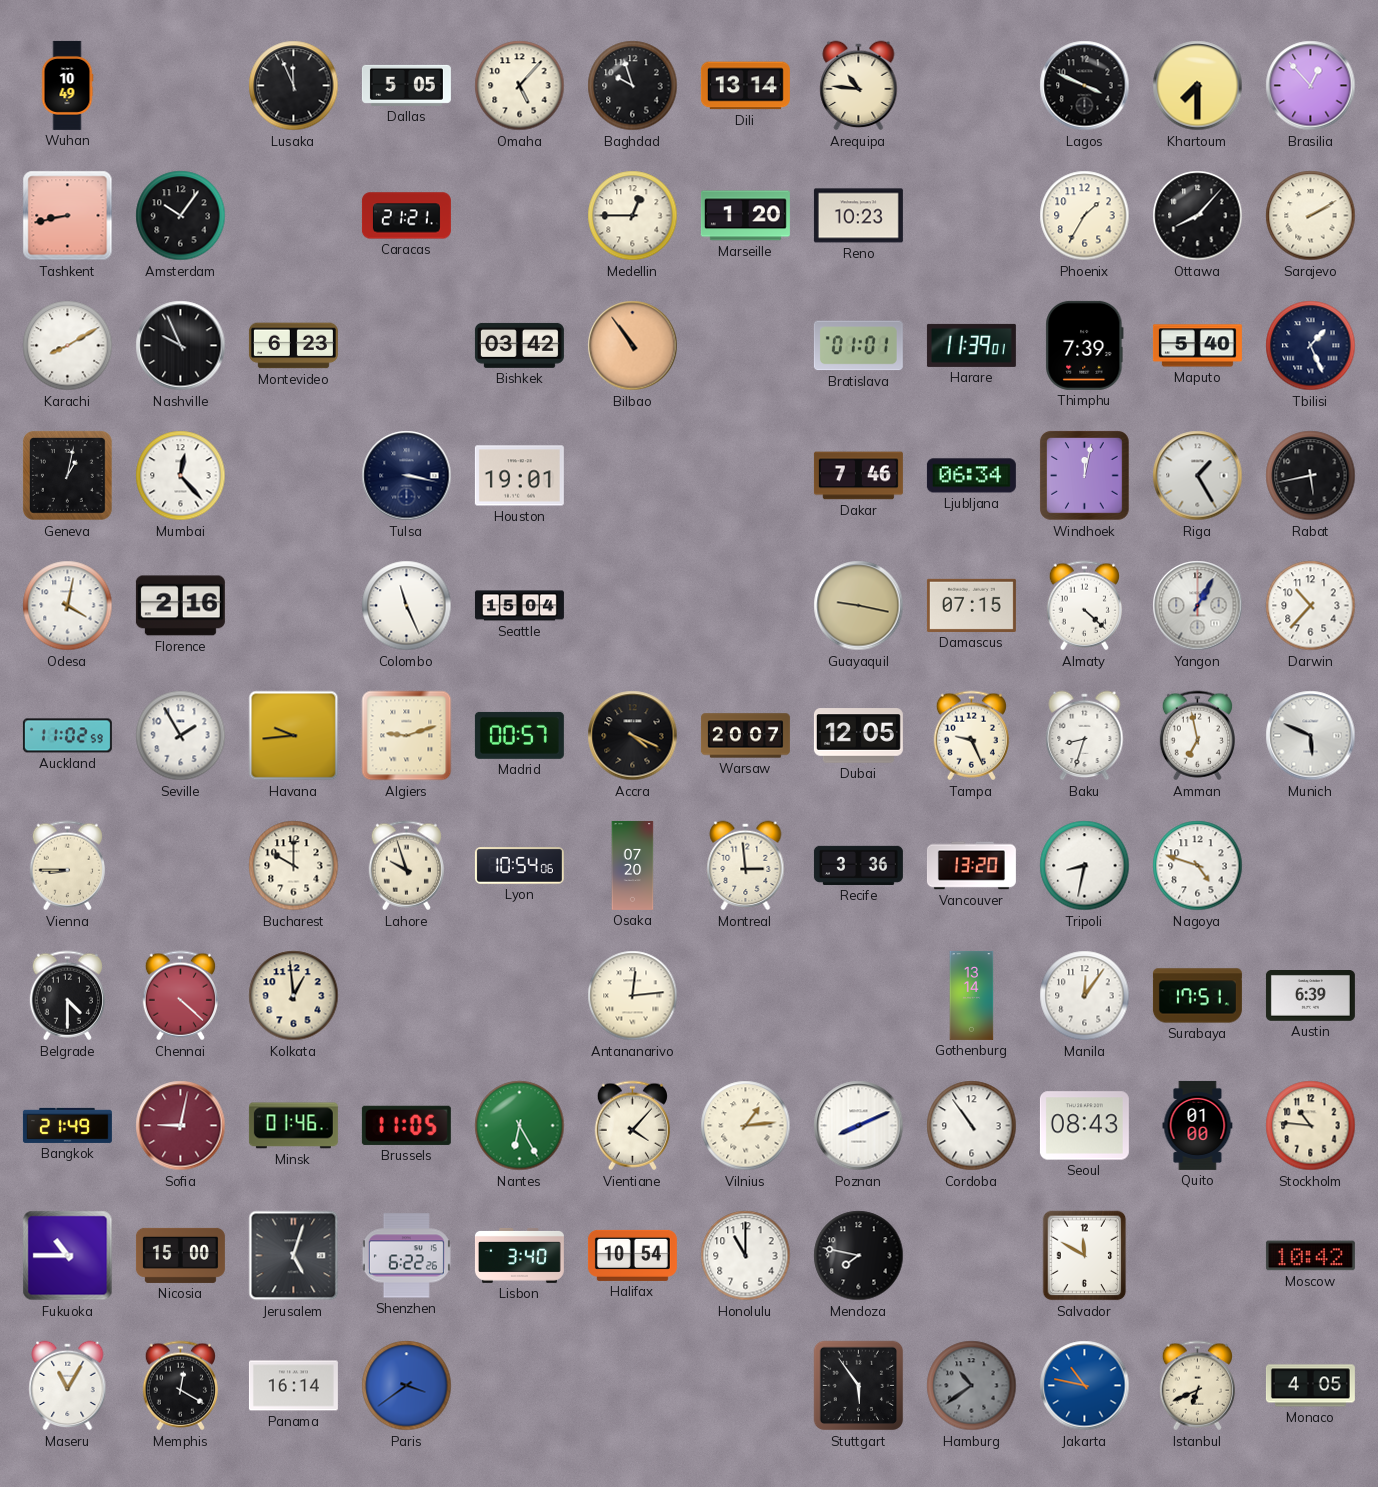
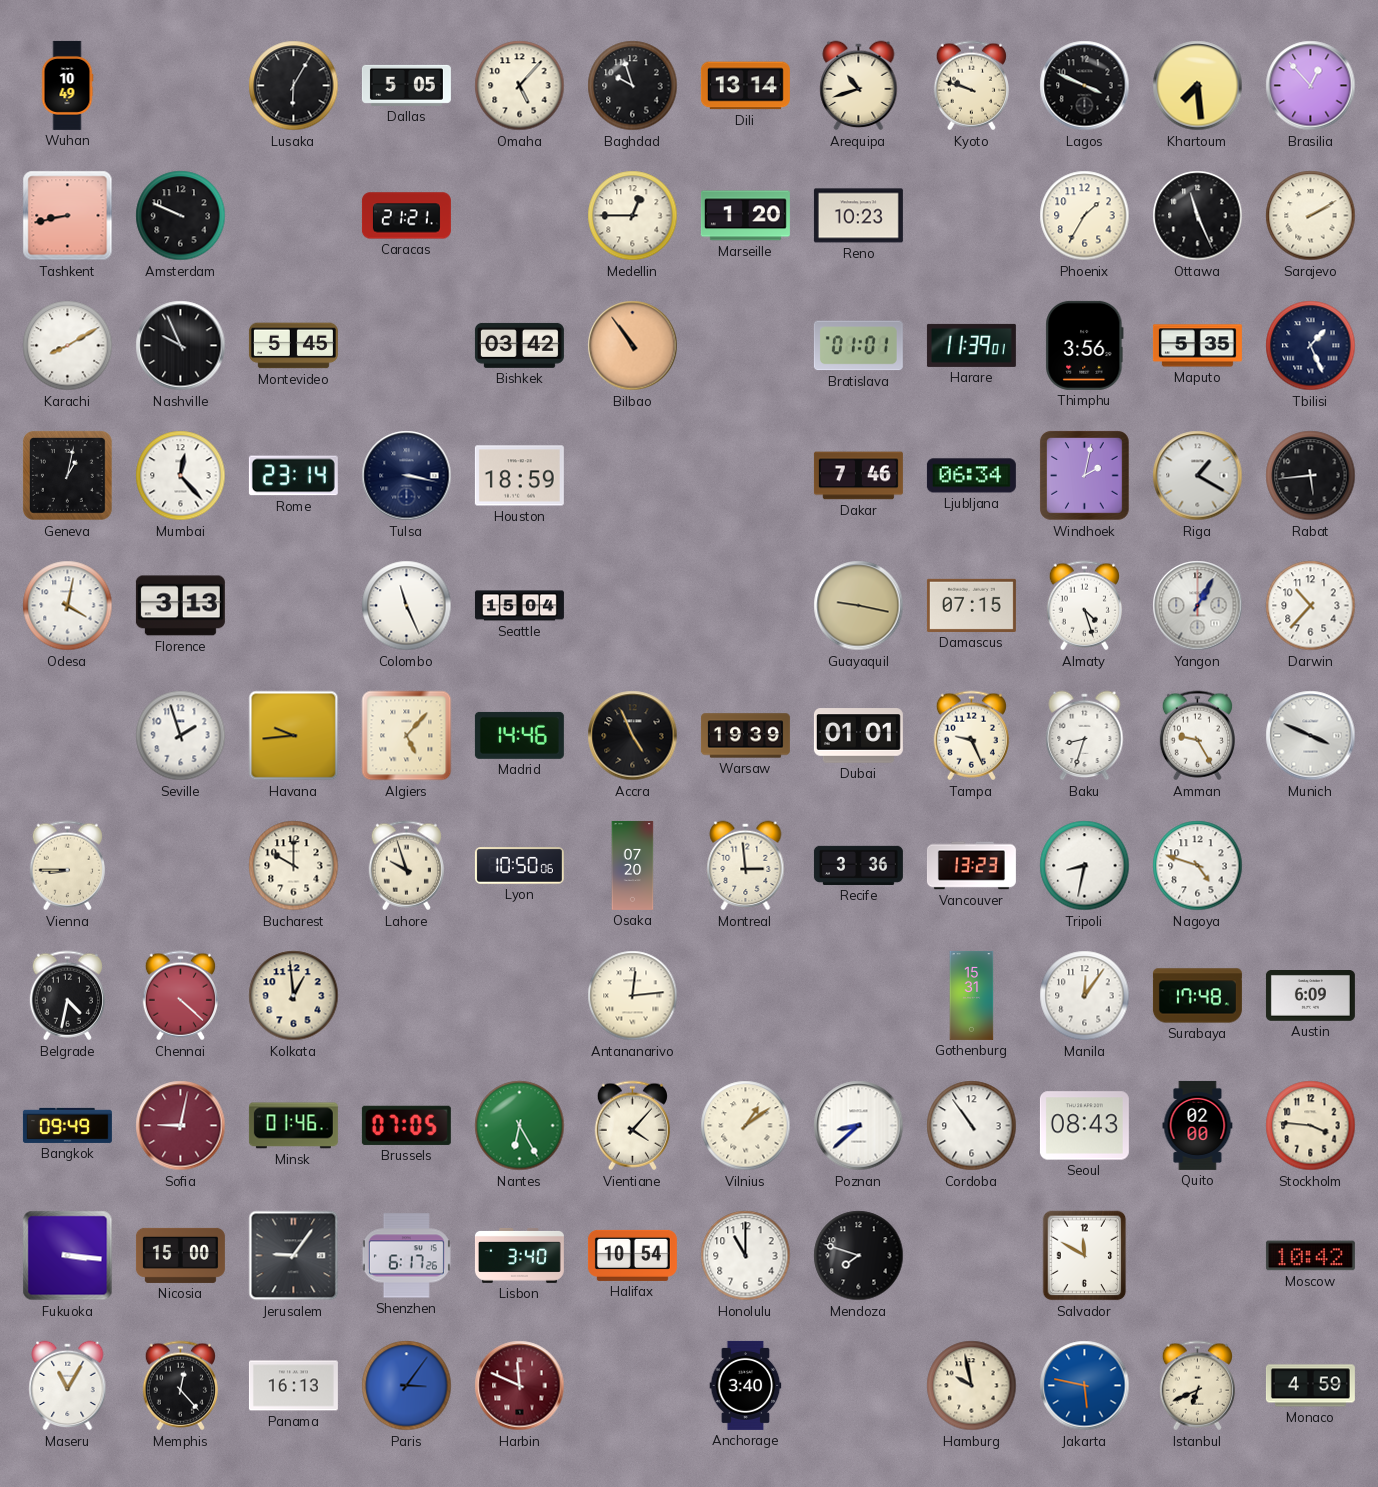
Lusaka: 11:56 -> 6:05
Arequipa: 10:46 -> 10:42
Kyoto: none -> 9:48
Khartoum: 7:30 -> 7:29
Amsterdam: 10:06 -> 9:49
Ottawa: 8:07 -> 11:26
Montevideo: 6:23 -> 5:45
Thimphu: 7:39 -> 3:56
Maputo: 5:40 -> 5:35
Rome: none -> 23:14
Houston: 19:01 -> 18:59
Windhoek: 12:02 -> 2:02
Riga: 1:25 -> 1:20
Rabat: 5:43 -> 5:44
Florence: 2:16 -> 3:13
Almaty: 4:22 -> 4:27
Auckland: 11:02 -> none
Seville: 1:55 -> 1:57
Algiers: 9:12 -> 5:07
Madrid: 00:57 -> 14:46
Accra: 4:19 -> 4:56
Warsaw: 20:07 -> 19:39
Dubai: 12:05 -> 01:01
Amman: 6:58 -> 9:25
Munich: 5:49 -> 3:49
Lyon: 10:54 -> 10:50
Vancouver: 13:20 -> 13:23
Belgrade: 4:30 -> 4:32
Gothenburg: 13:14 -> 15:31
Surabaya: 17:51 -> 17:48
Austin: 6:39 -> 6:09
Bangkok: 21:49 -> 09:49
Brussels: 11:05 -> 07:05
Vilnius: 1:14 -> 1:09
Poznan: 8:11 -> 8:38
Quito: 01:00 -> 02:00
Stockholm: 10:46 -> 3:46
Fukuoka: 10:45 -> 3:16
Jerusalem: 5:03 -> 9:06
Shenzhen: 6:22 -> 6:17
Mendoza: 7:47 -> 7:48
Memphis: 12:20 -> 12:23
Panama: 16:14 -> 16:13
Paris: 3:39 -> 3:06
Harbin: none -> 11:49
Anchorage: none -> 3:40
Stuttgart: 5:54 -> none
Hamburg: 10:39 -> 9:58
Hamburg dial: grey -> cream
Jakarta: 10:47 -> 5:47
Monaco: 4:05 -> 4:59
